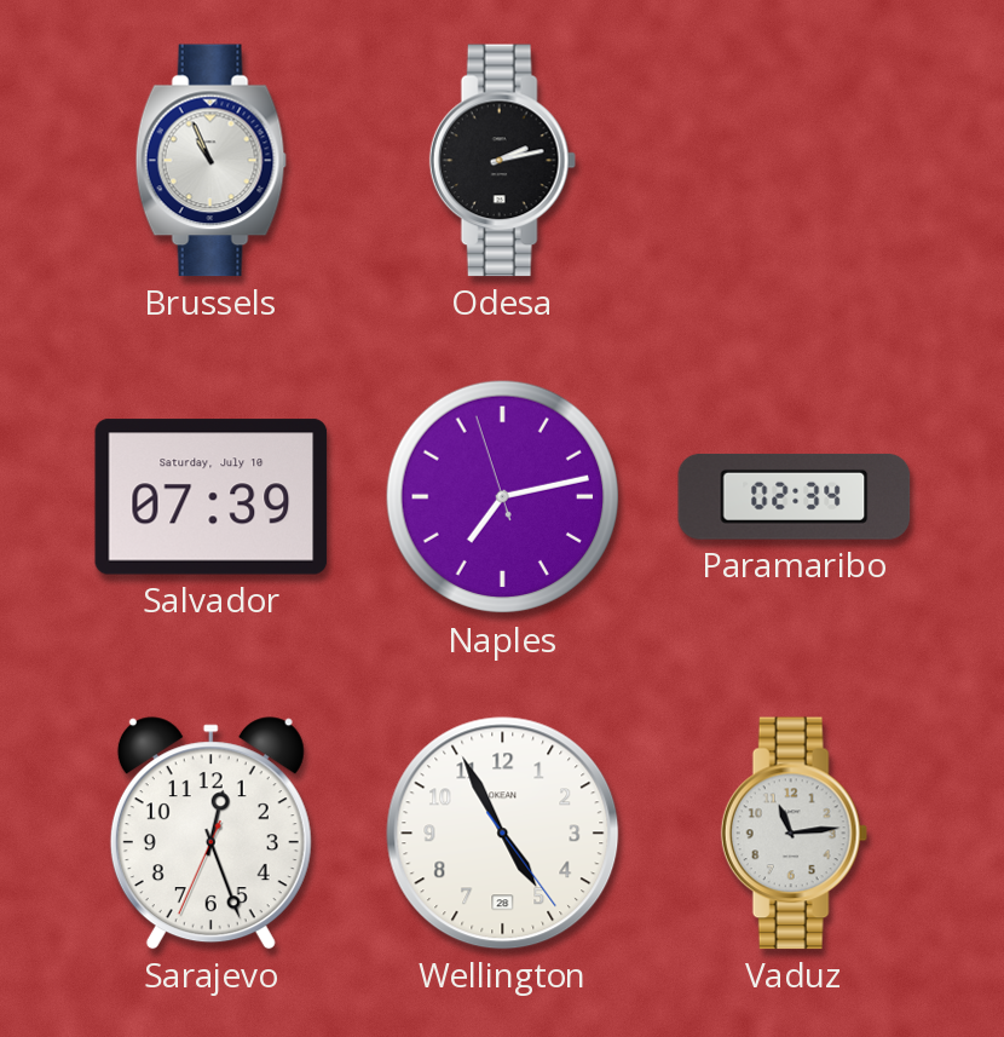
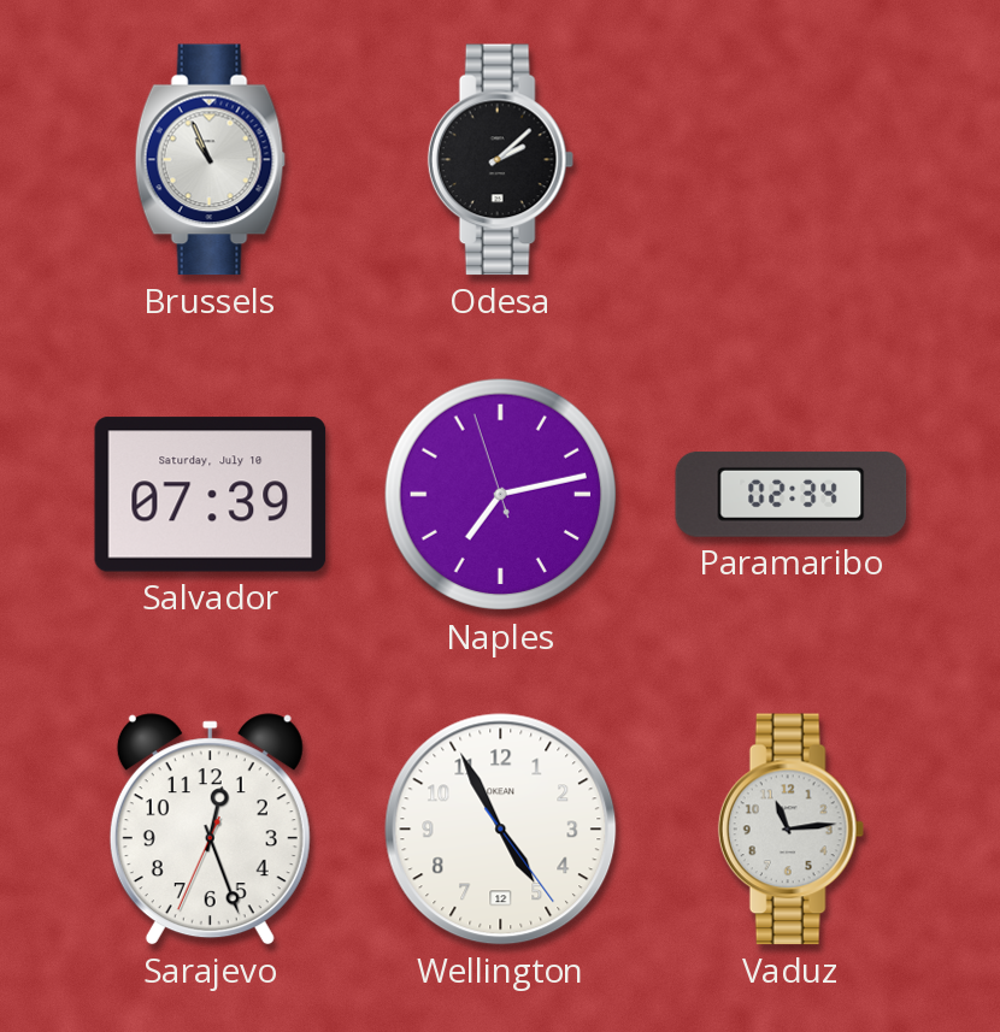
Odesa: 2:13 -> 2:08
Wellington date: 28 -> 12
